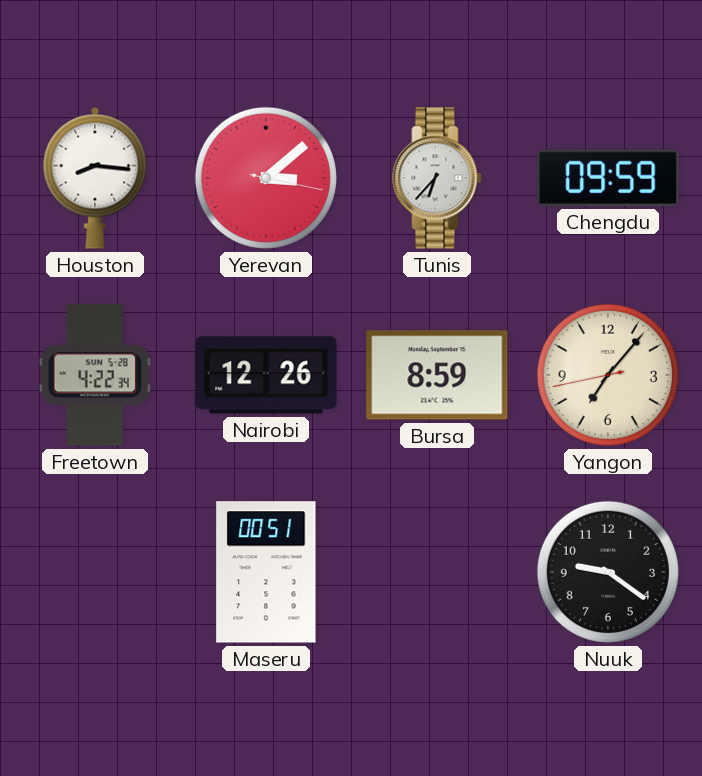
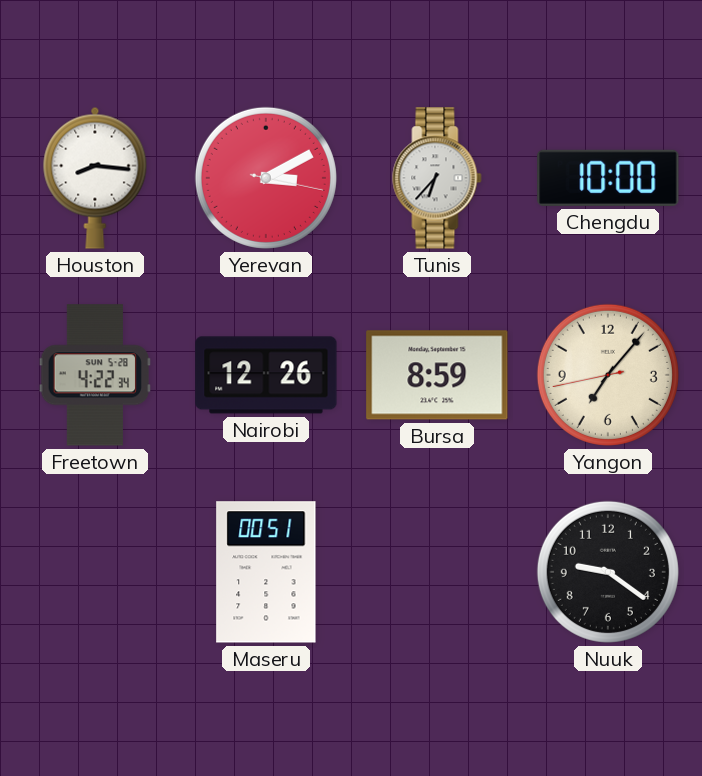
Yerevan: 3:08 -> 3:10
Chengdu: 09:59 -> 10:00
